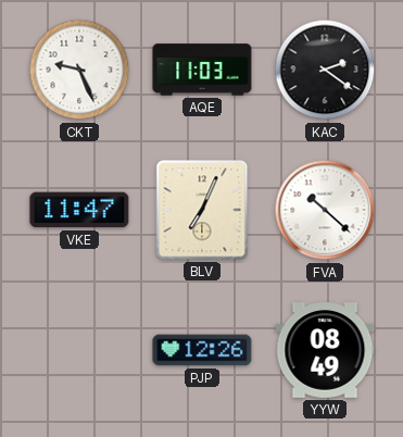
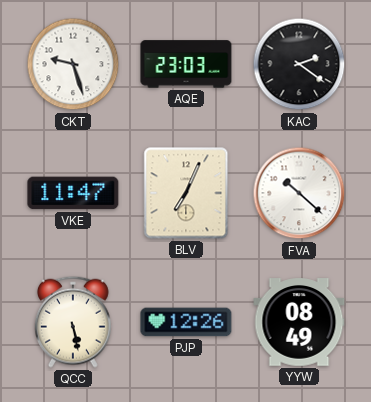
CKT: 9:26 -> 9:27
AQE: 11:03 -> 23:03
QCC: none -> 5:28
